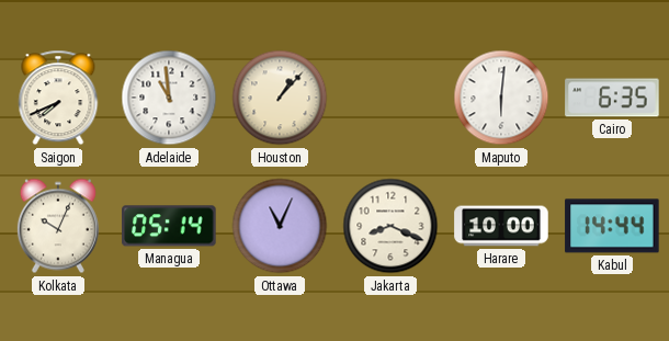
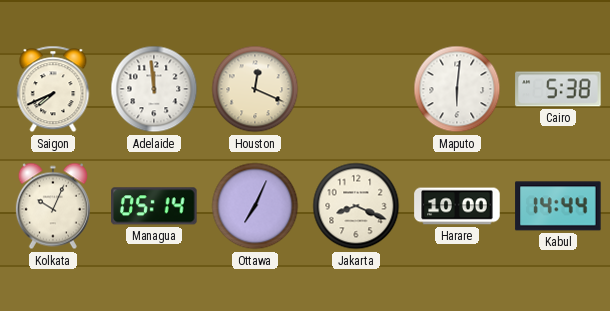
Adelaide: 10:59 -> 11:59
Houston: 1:07 -> 12:19
Cairo: 6:35 -> 5:38
Ottawa: 11:04 -> 7:04
